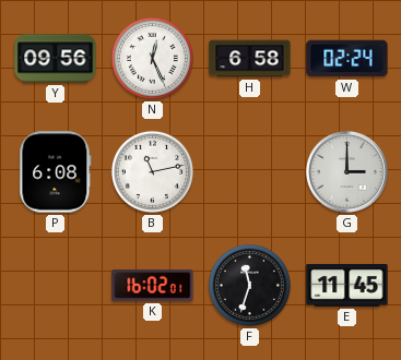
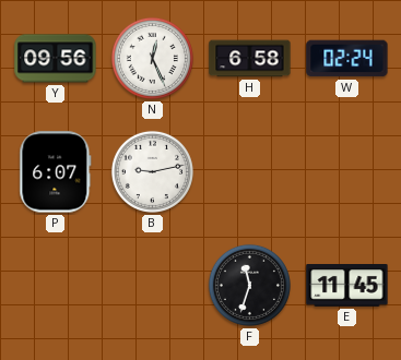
P: 6:08 -> 6:07
B: 11:13 -> 9:13
G: 3:00 -> none
K: 16:02 -> none
